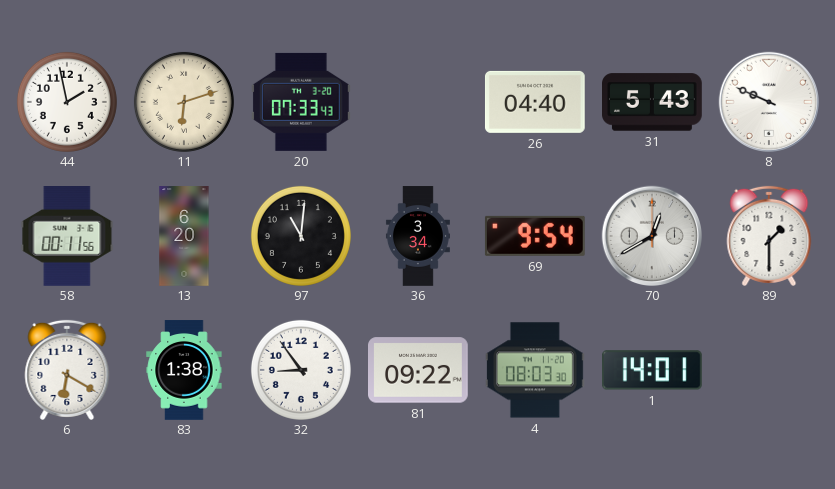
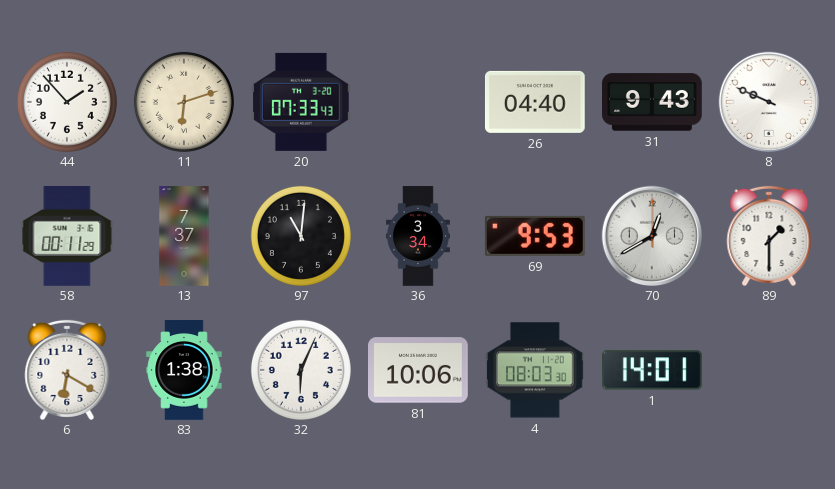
44: 1:58 -> 1:53
31: 5:43 -> 9:43
58: 00:11:56 -> 00:11:29
13: 6:20 -> 7:37
69: 9:54 -> 9:53
32: 8:54 -> 6:04
81: 09:22 -> 10:06
